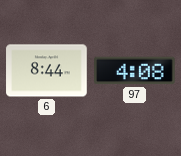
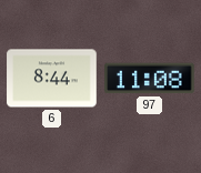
97: 4:08 -> 11:08
